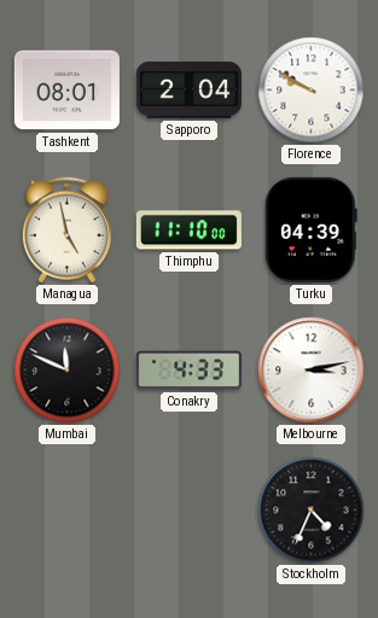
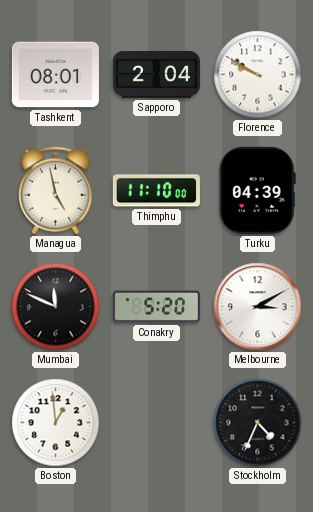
Conakry: 4:33 -> 5:20
Melbourne: 3:13 -> 3:10
Boston: none -> 12:59
